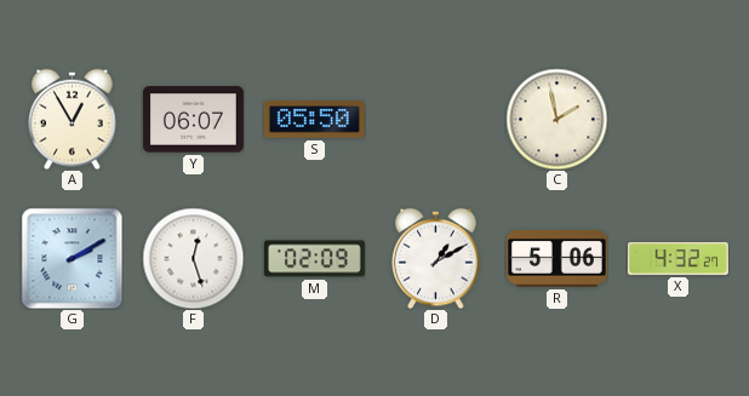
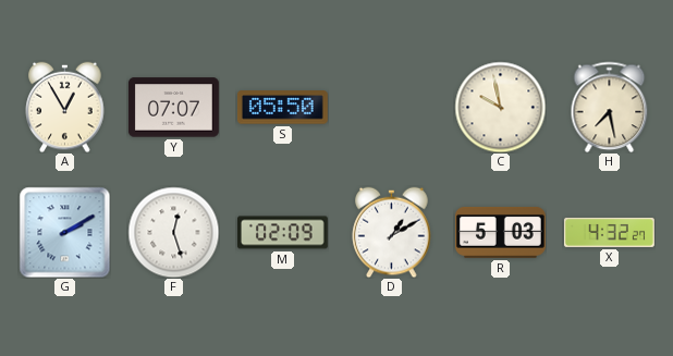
Y: 06:07 -> 07:07
C: 1:58 -> 9:58
H: none -> 7:28
R: 5:06 -> 5:03
